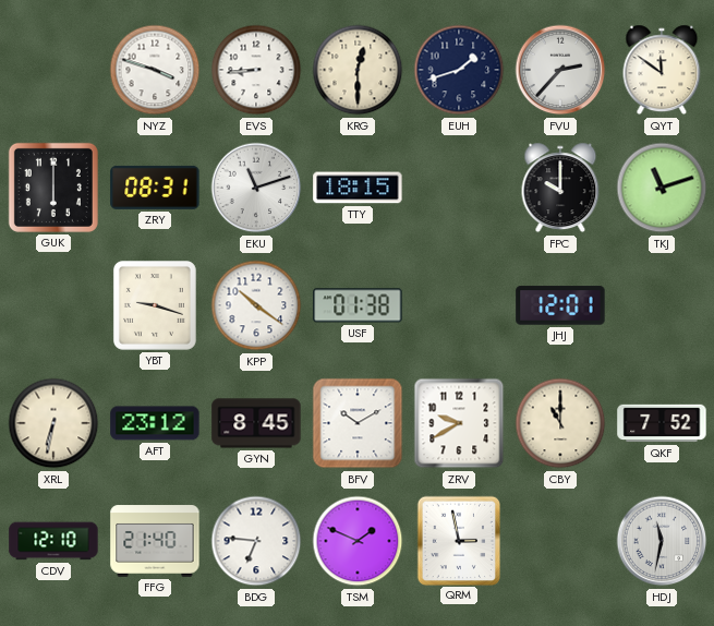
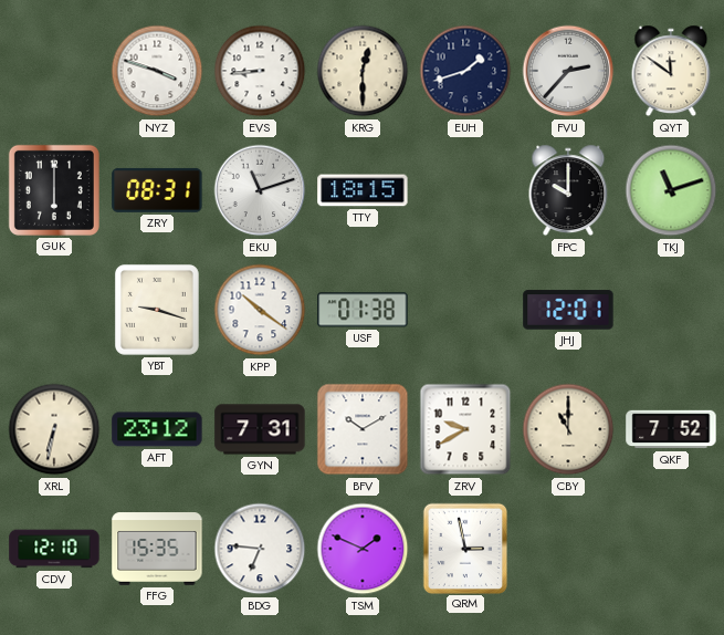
GYN: 8:45 -> 7:31
FFG: 21:40 -> 15:35
HDJ: 11:32 -> none
